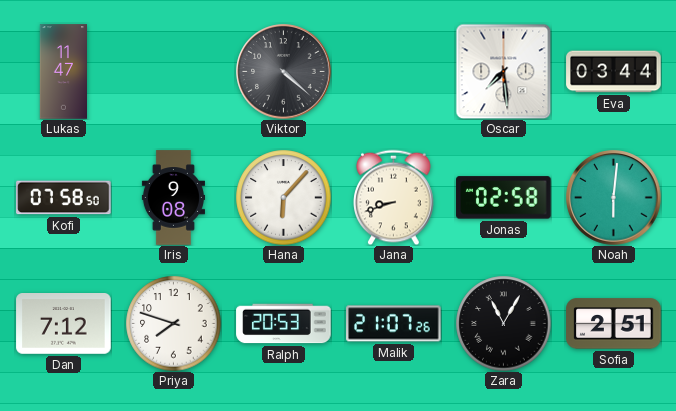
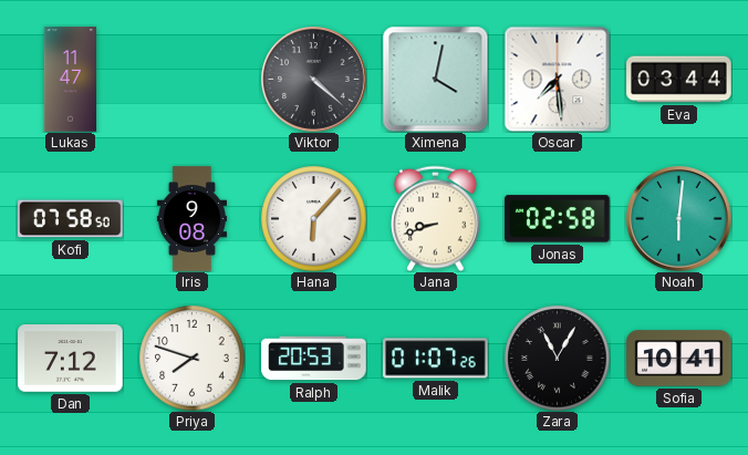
Ximena: none -> 4:02
Malik: 21:07 -> 01:07
Sofia: 2:51 -> 10:41
